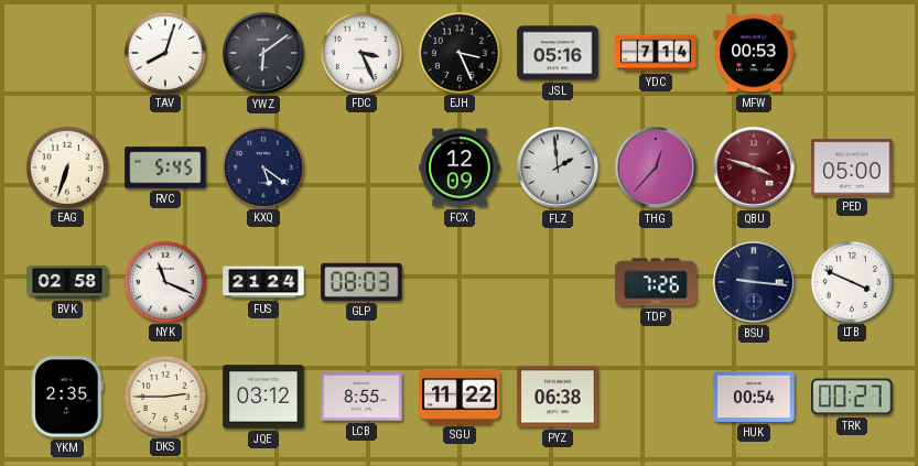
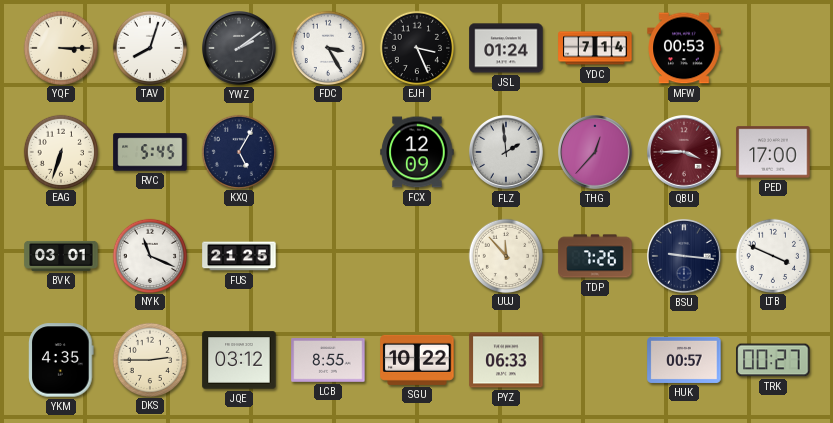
YQF: none -> 3:15
YWZ: 6:09 -> 2:09
FDC: 3:26 -> 3:25
JSL: 05:16 -> 01:24
KXQ: 5:21 -> 5:05
QBU: 3:48 -> 3:45
PED: 05:00 -> 17:00
BVK: 02:58 -> 03:01
FUS: 21:24 -> 21:25
GLP: 08:03 -> none
UUJ: none -> 11:53
YKM: 2:35 -> 4:35
SGU: 11:22 -> 10:22
PYZ: 06:38 -> 06:33
HUK: 00:54 -> 00:57
